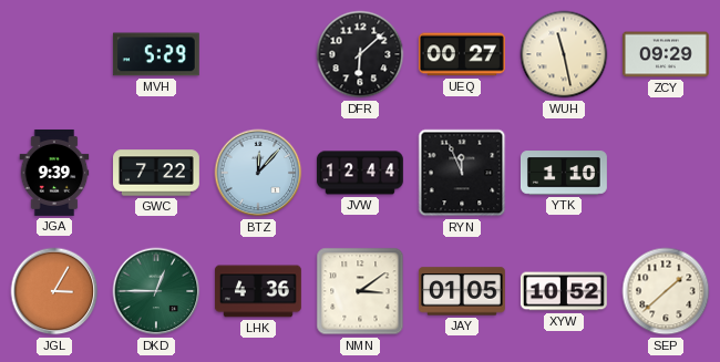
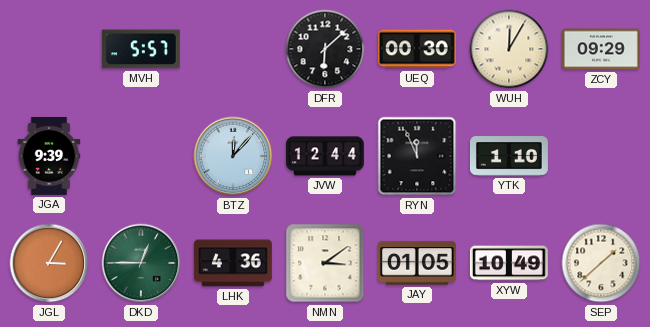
MVH: 5:29 -> 5:57
UEQ: 00:27 -> 00:30
WUH: 11:28 -> 12:05
GWC: 7:22 -> none
XYW: 10:52 -> 10:49
